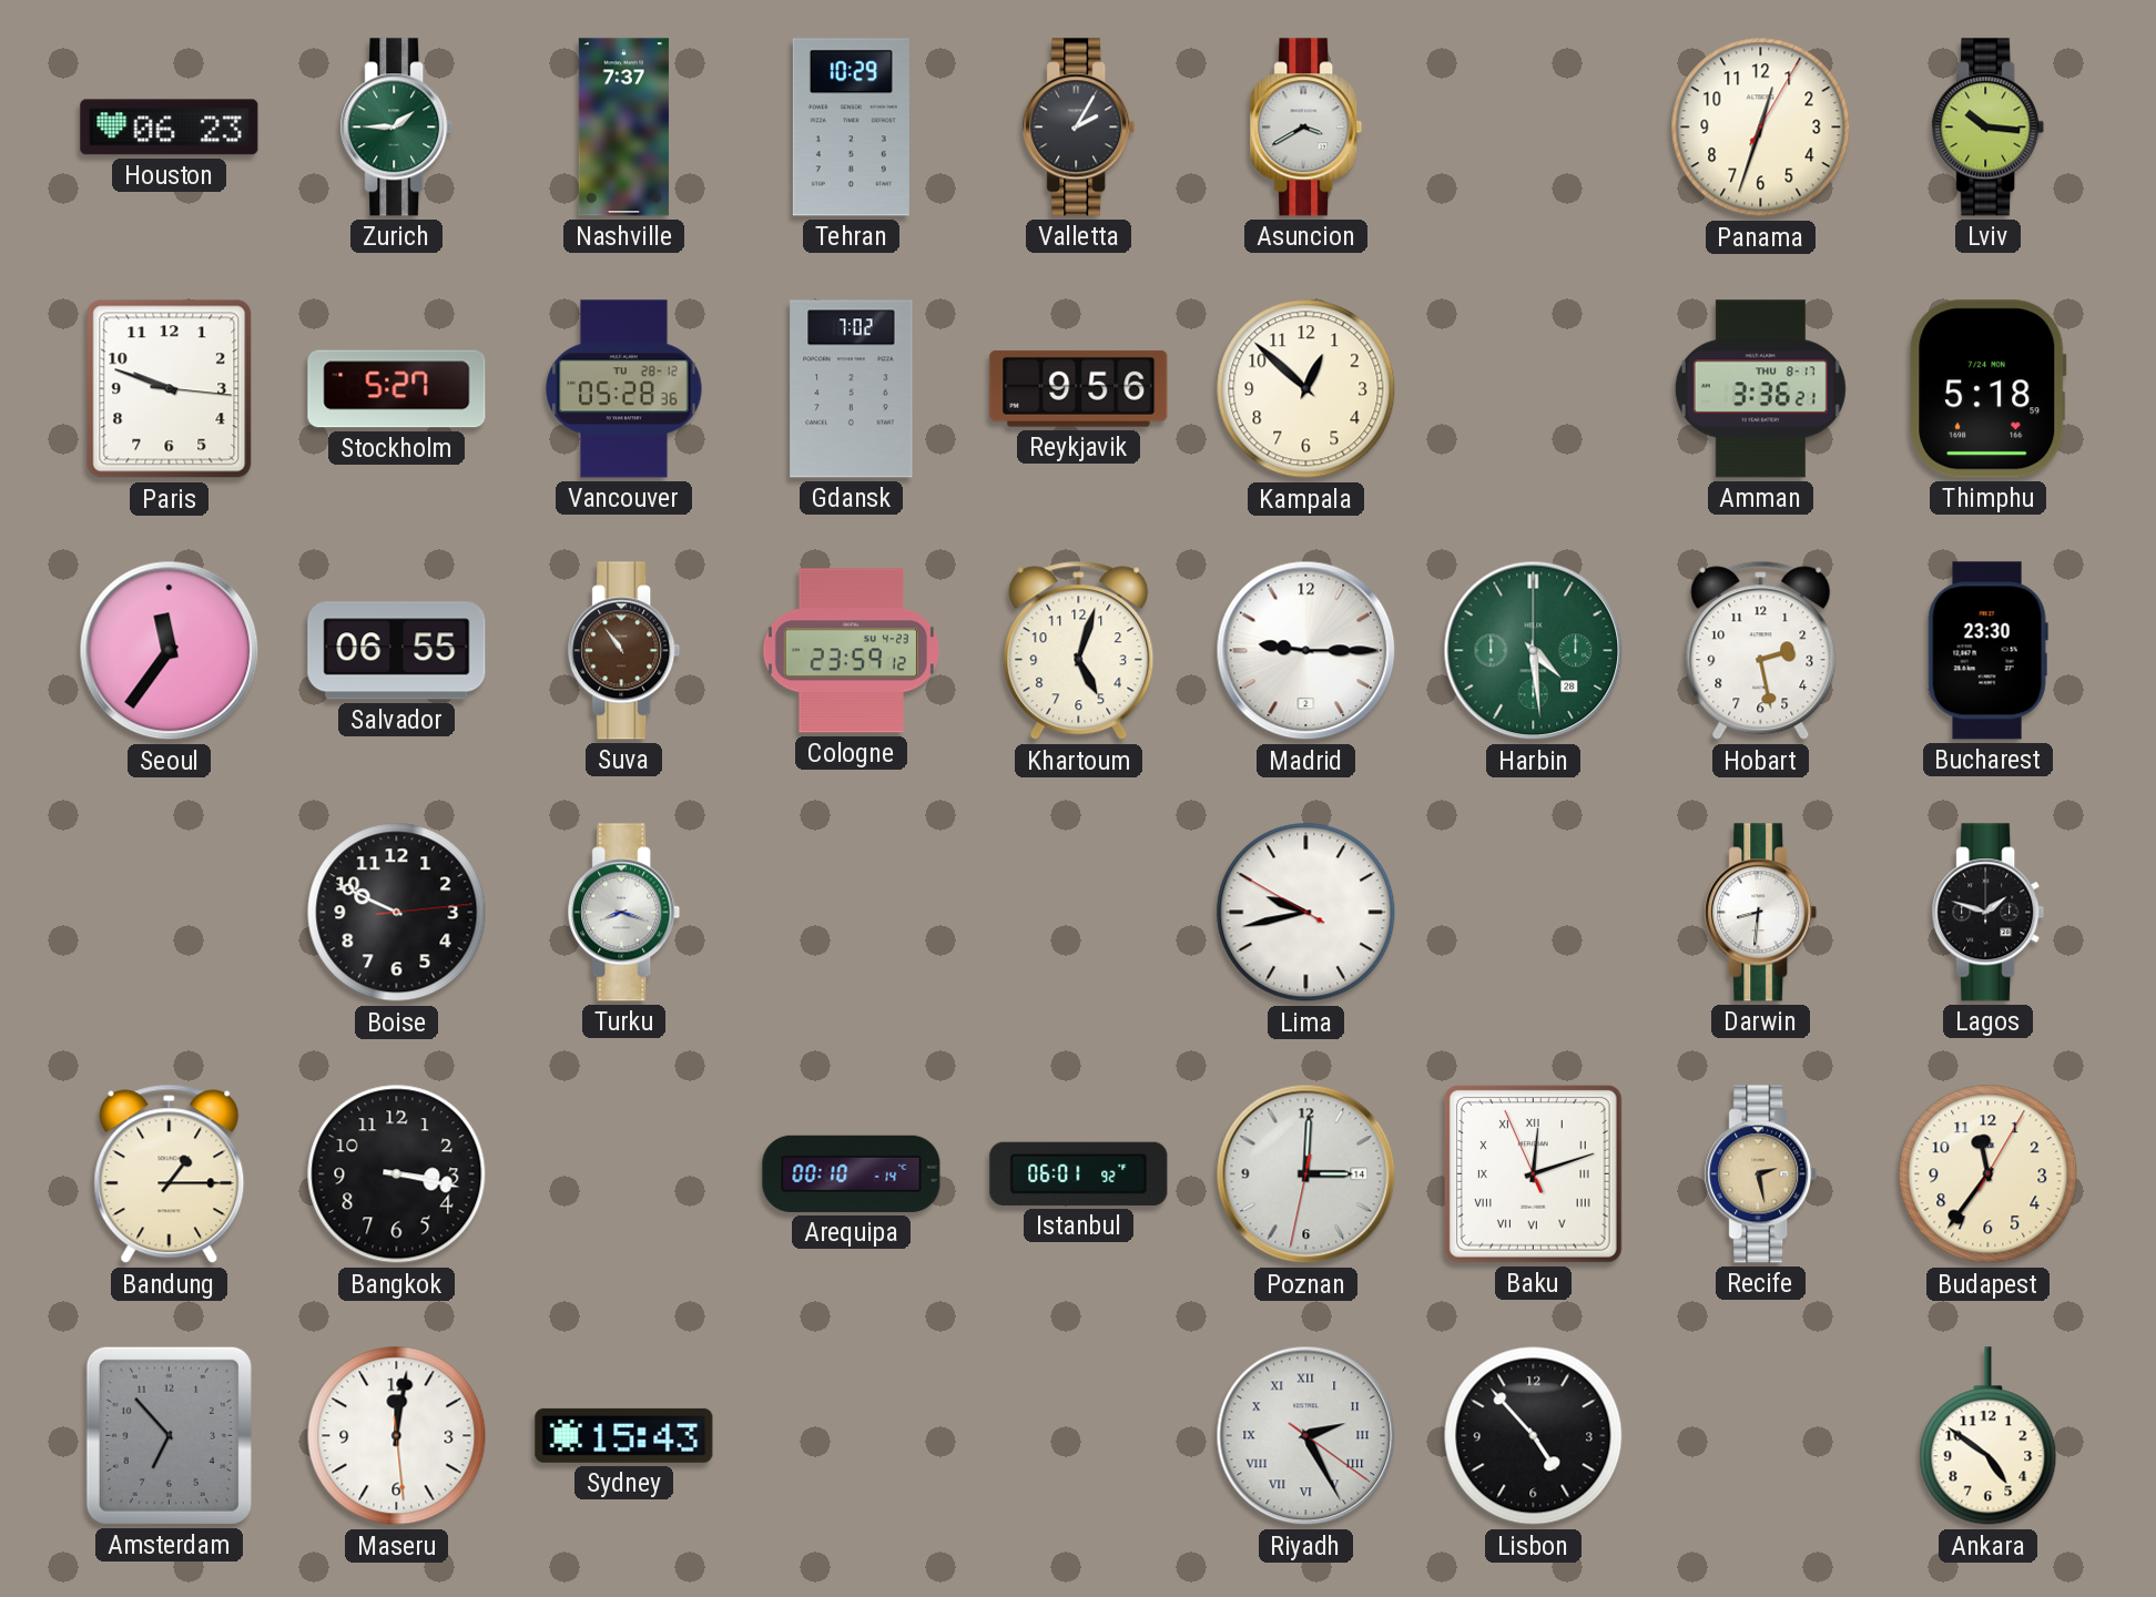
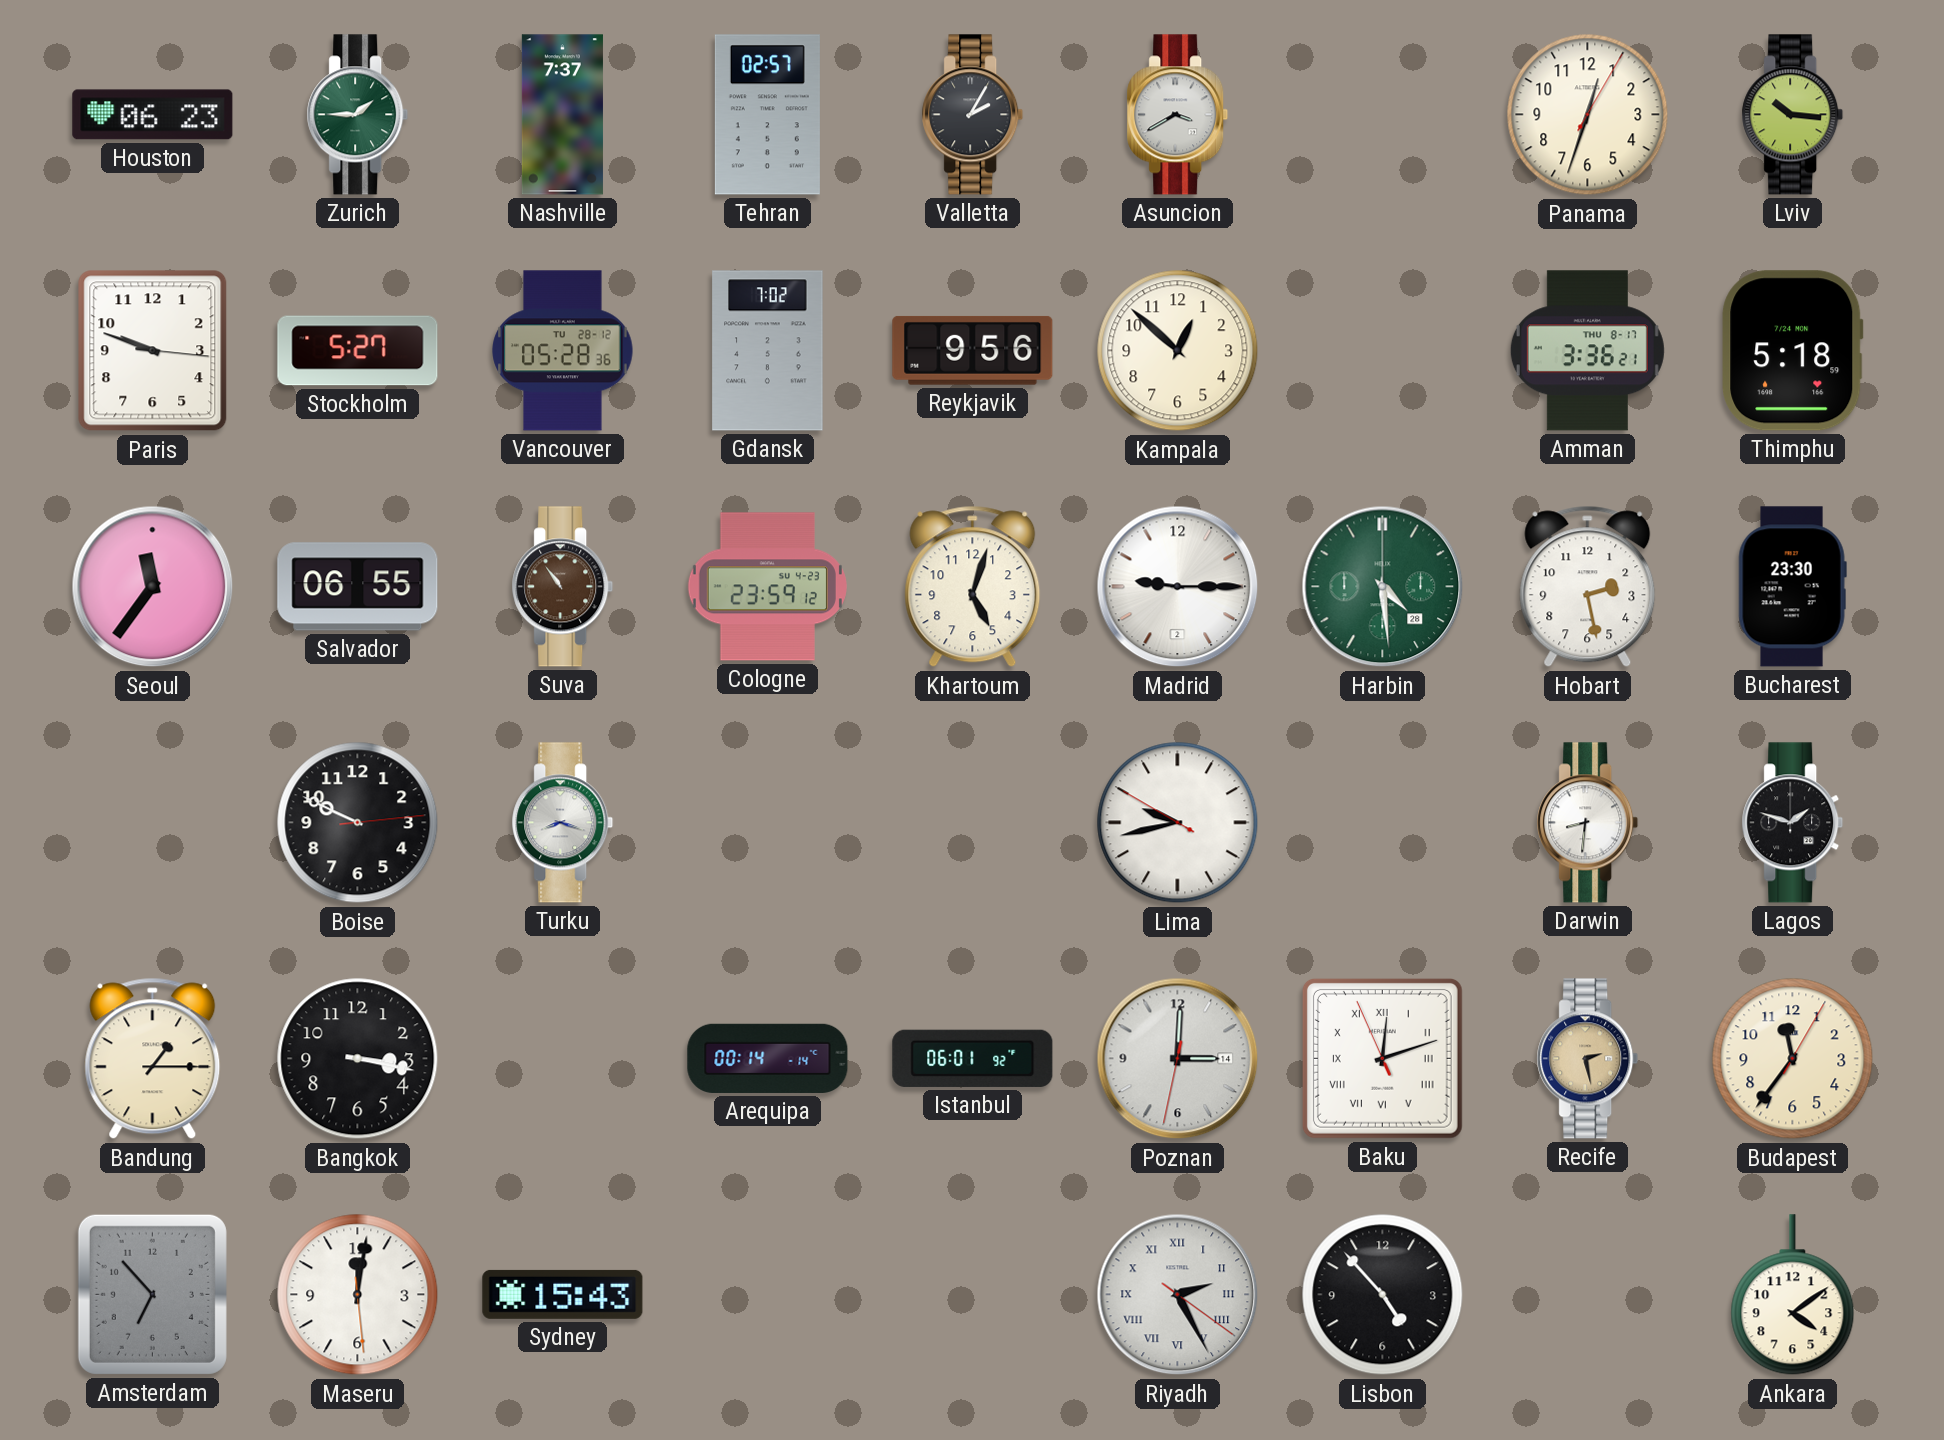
Tehran: 10:29 -> 02:57
Arequipa: 00:10 -> 00:14
Ankara: 4:51 -> 4:09
